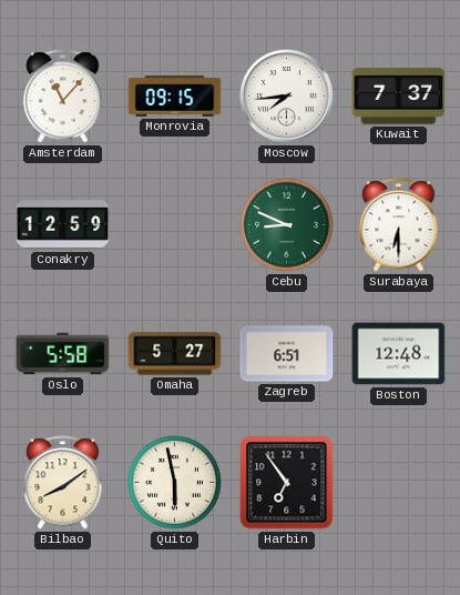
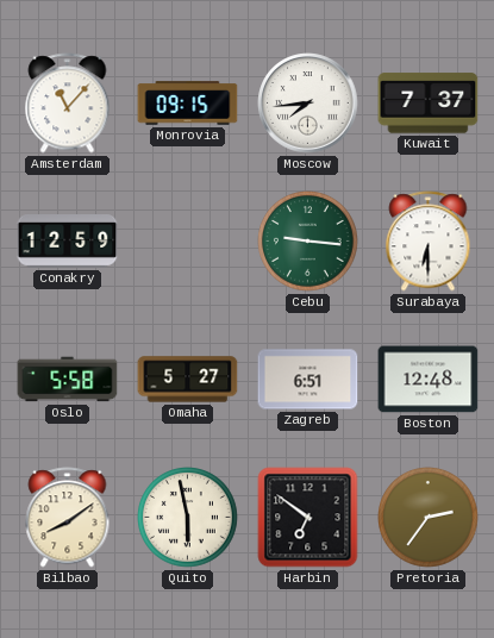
Cebu: 8:49 -> 9:16
Harbin: 6:54 -> 6:51
Pretoria: none -> 2:36
